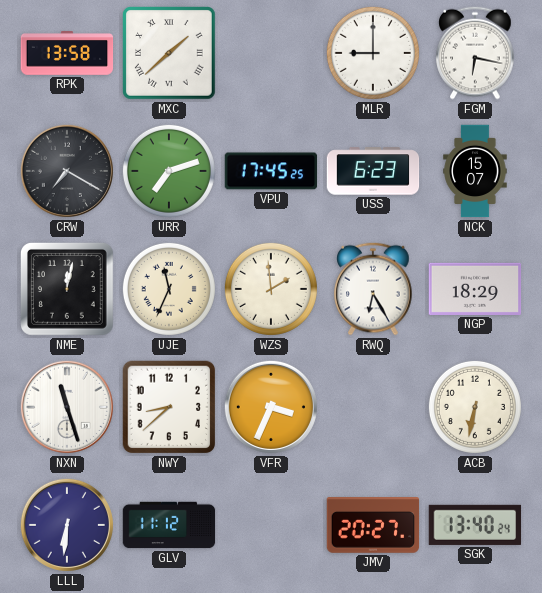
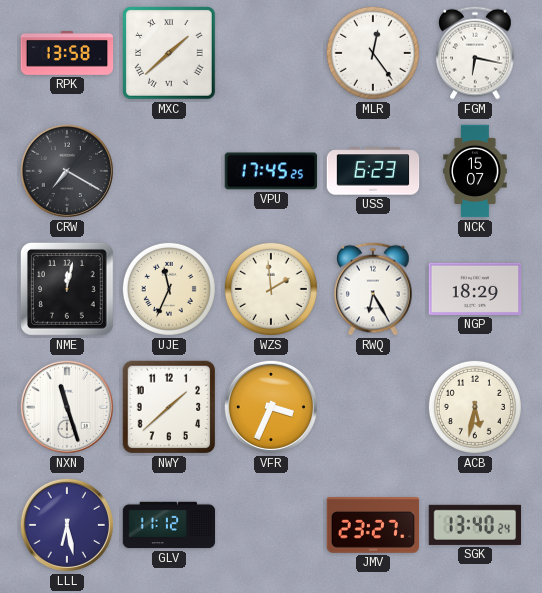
MLR: 9:00 -> 12:24
URR: 7:12 -> none
NWY: 8:38 -> 1:38
ACB: 6:32 -> 5:32
LLL: 6:31 -> 6:28
JMV: 20:27 -> 23:27
